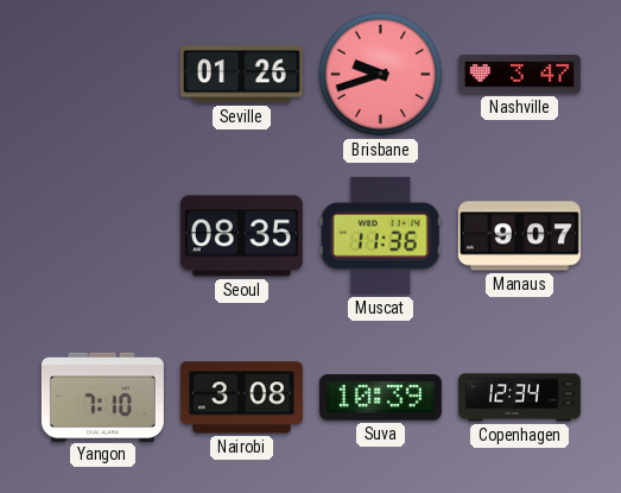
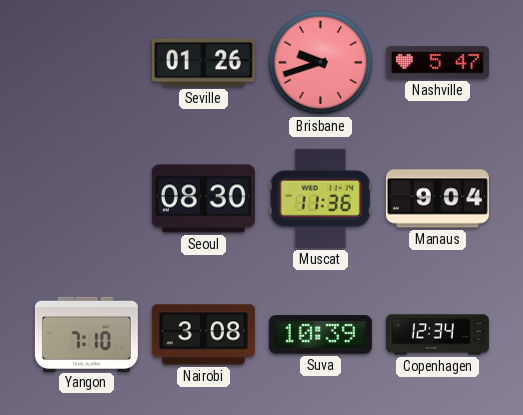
Nashville: 3:47 -> 5:47
Seoul: 08:35 -> 08:30
Manaus: 9:07 -> 9:04
